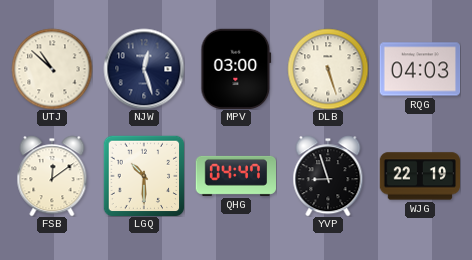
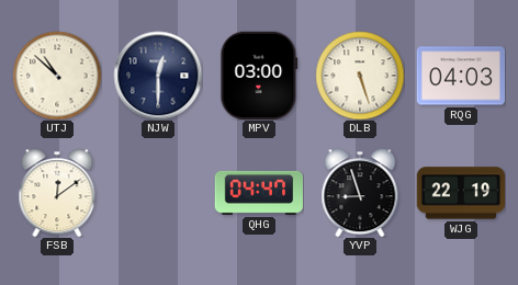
NJW: 12:27 -> 12:30
LGQ: 10:30 -> none
